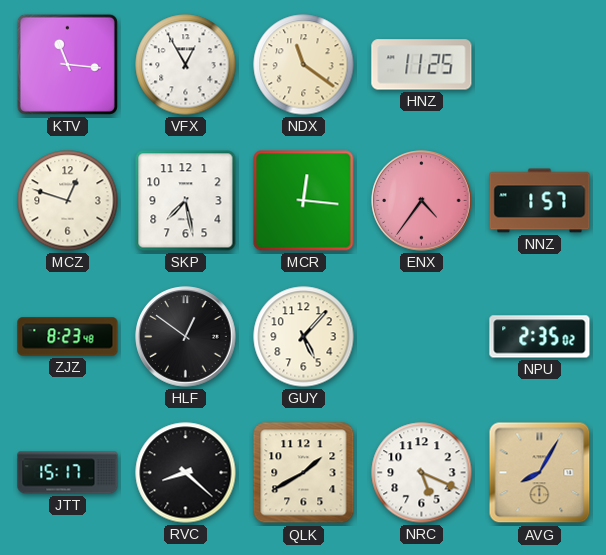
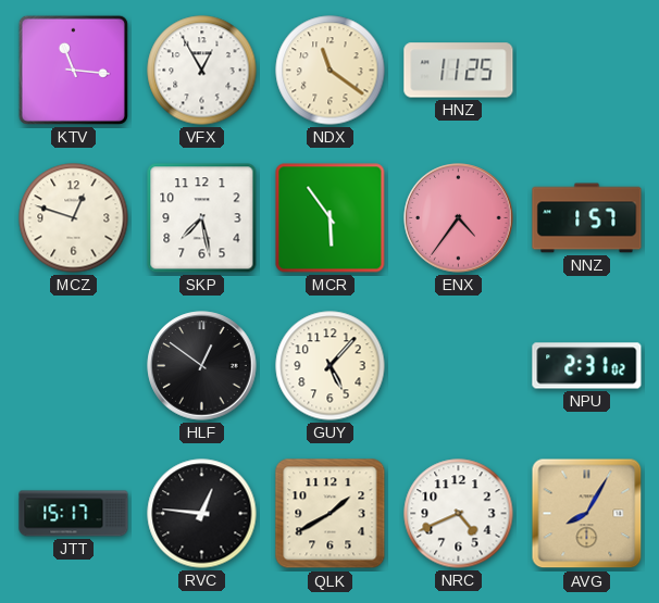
MCR: 12:16 -> 5:54
ZJZ: 8:23 -> none
NPU: 2:35 -> 2:31
RVC: 8:22 -> 12:46
NRC: 5:19 -> 4:41
